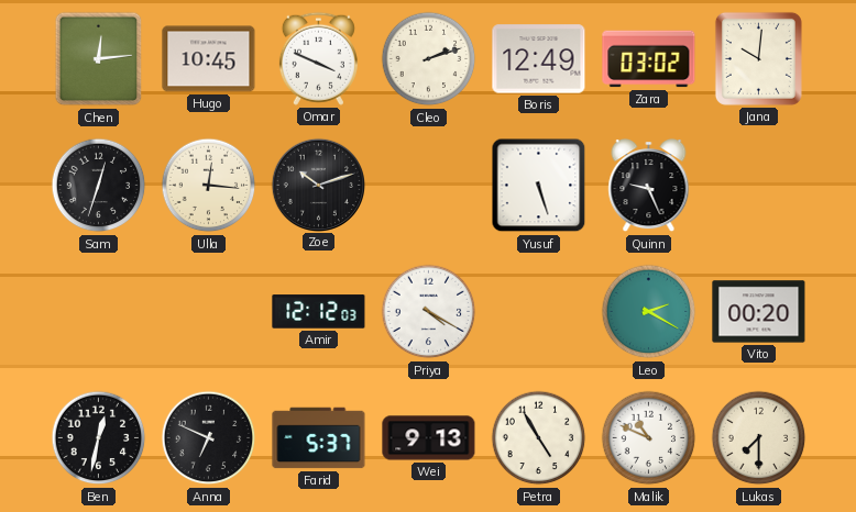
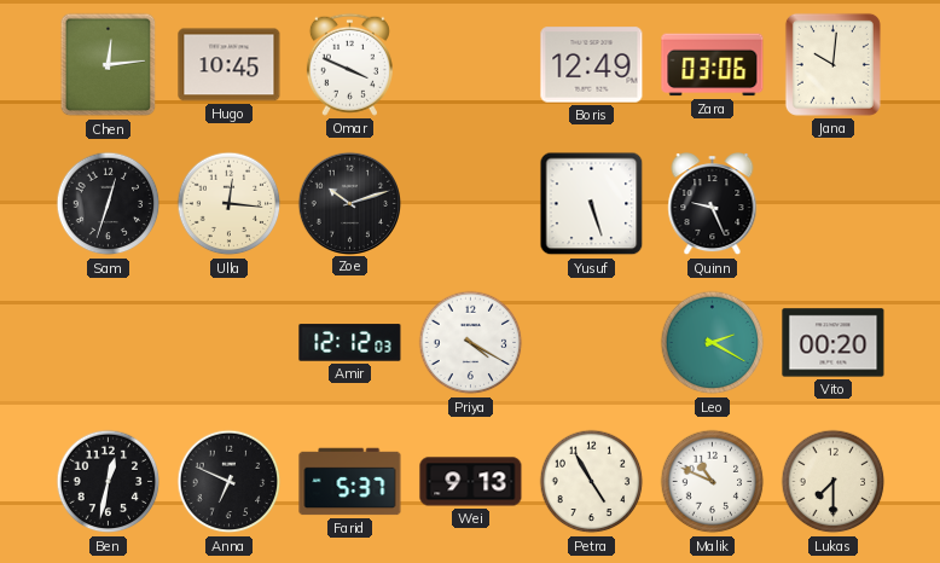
Cleo: 2:12 -> none
Zara: 03:02 -> 03:06
